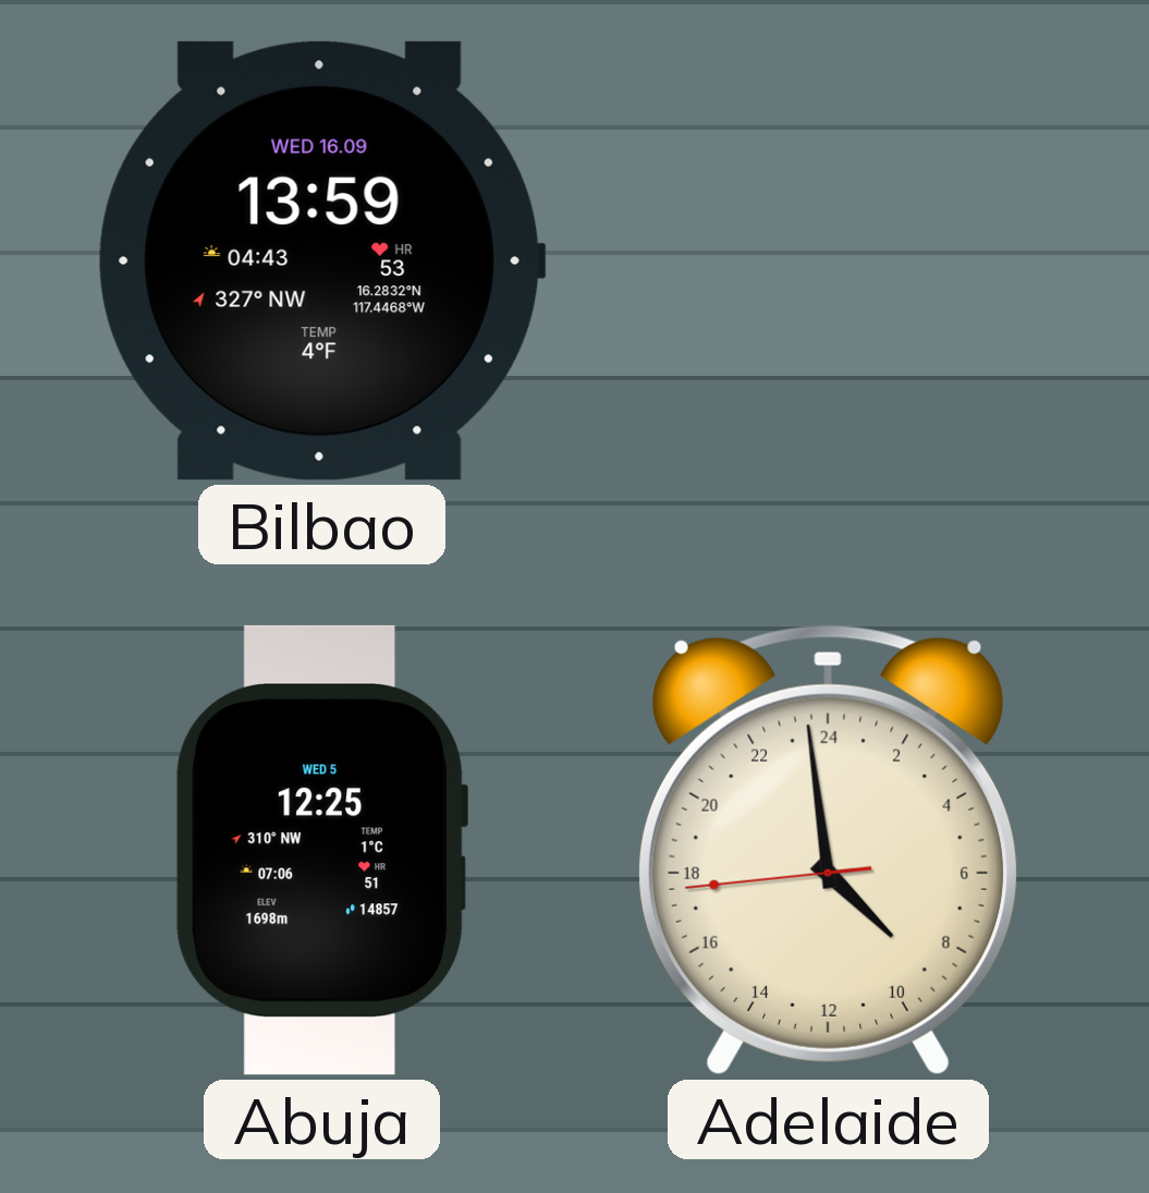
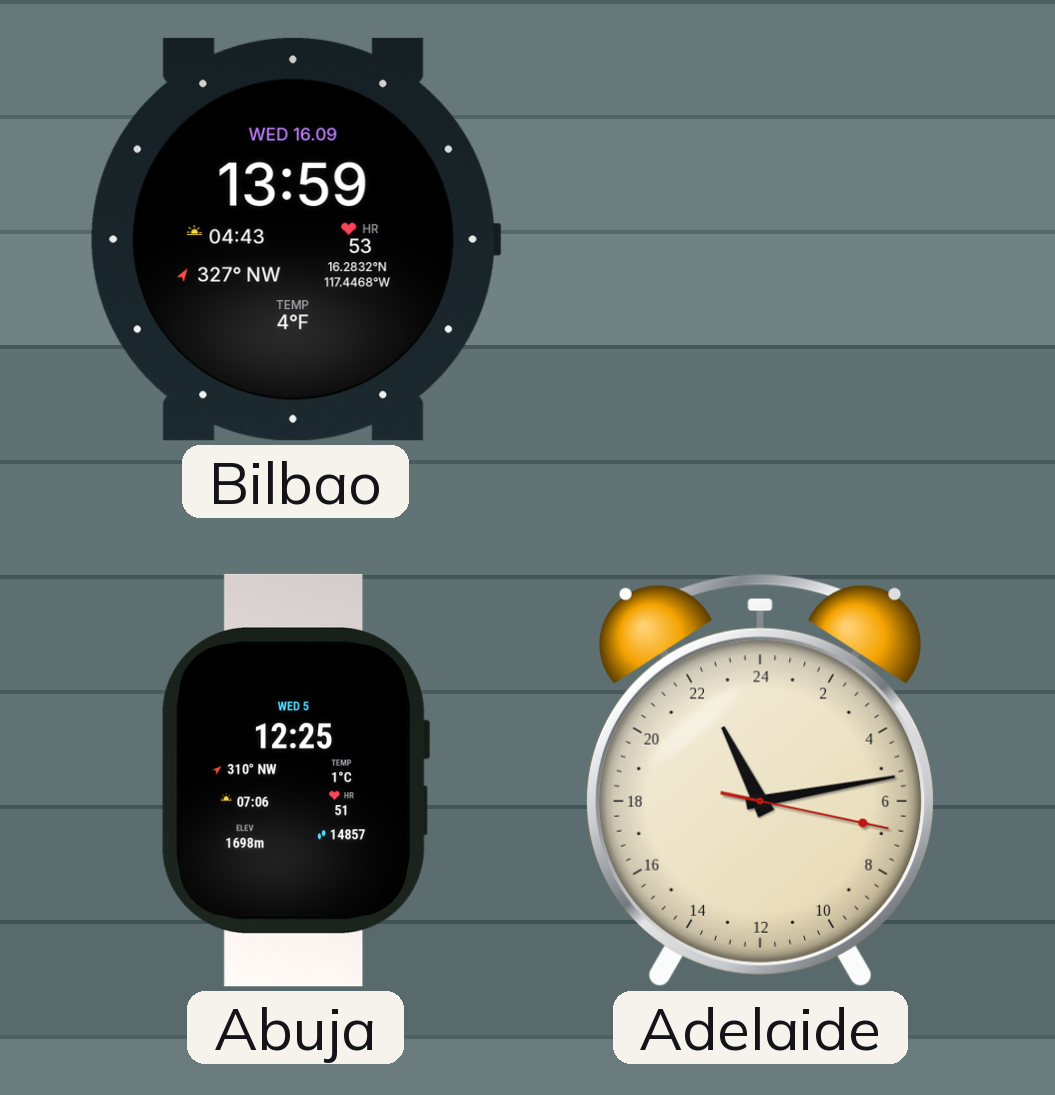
Adelaide: 8:58 -> 22:13
